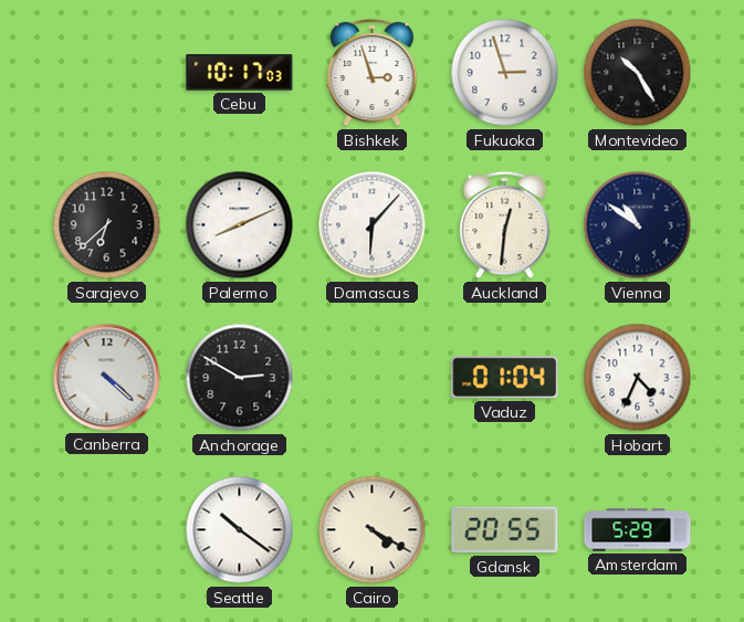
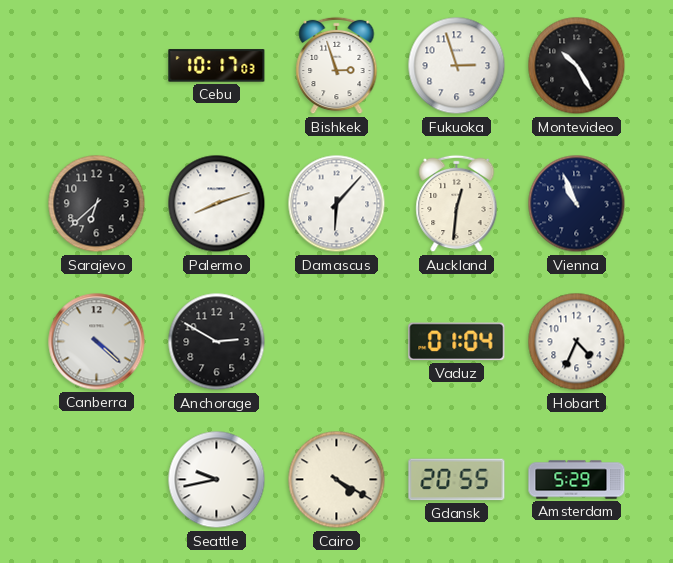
Palermo: 8:11 -> 8:12
Vienna: 10:51 -> 10:56
Seattle: 10:21 -> 9:43
